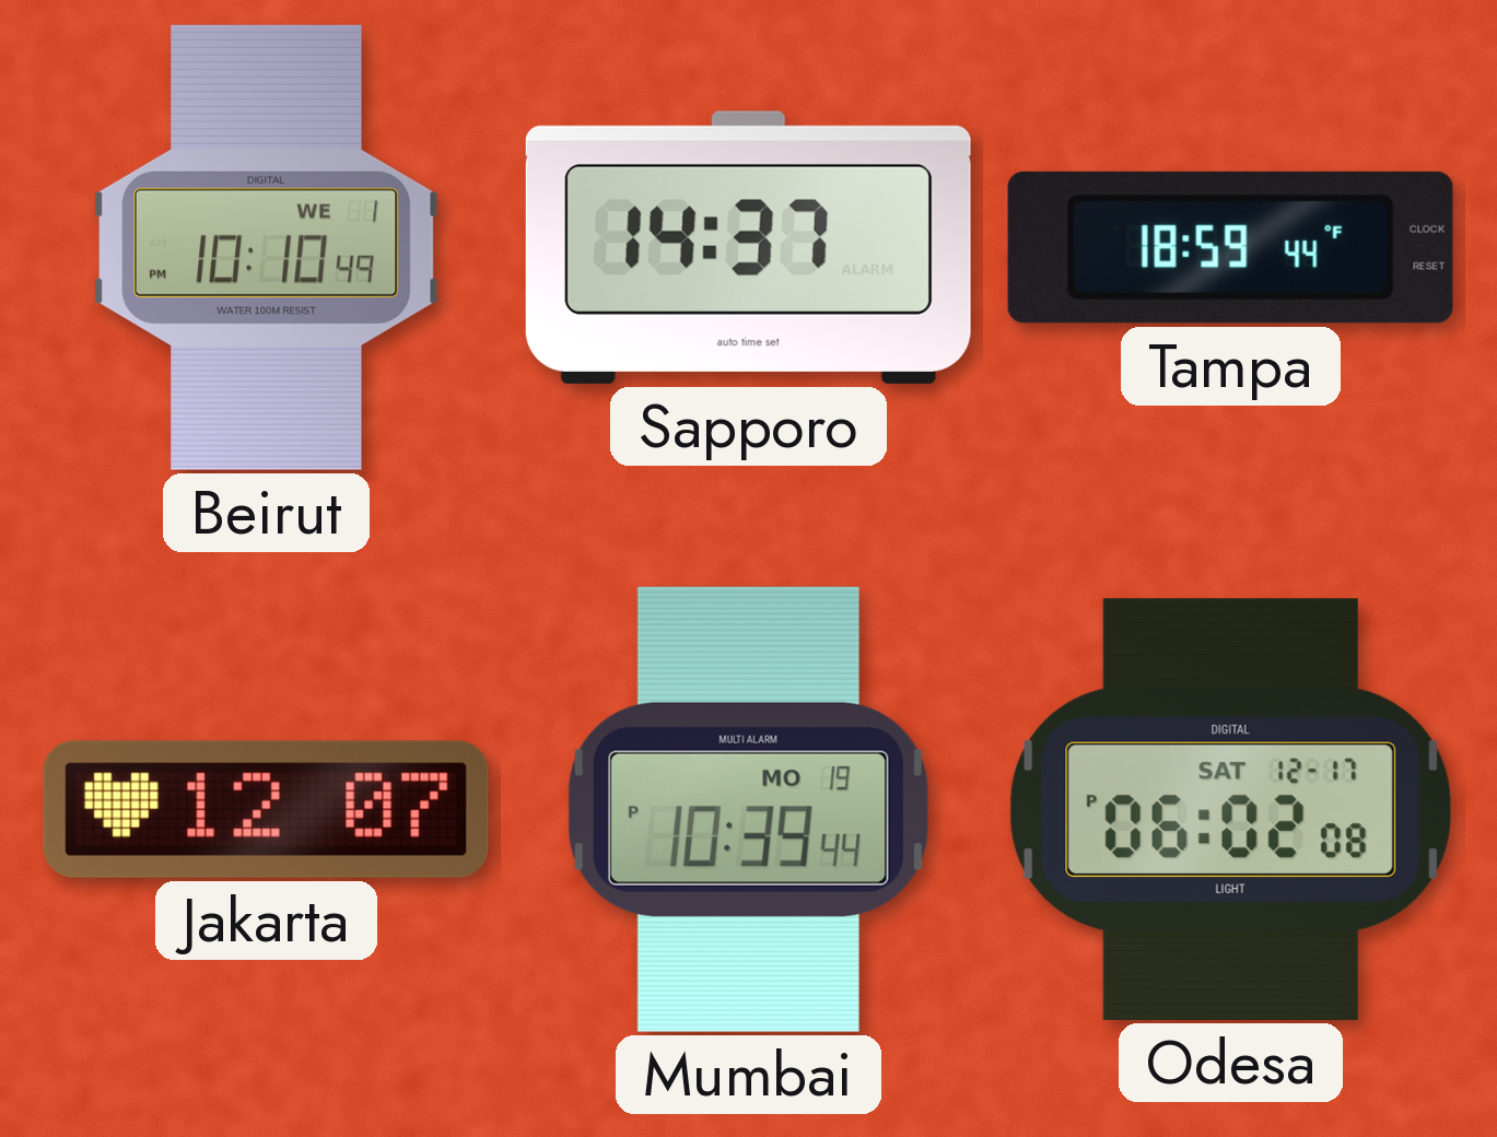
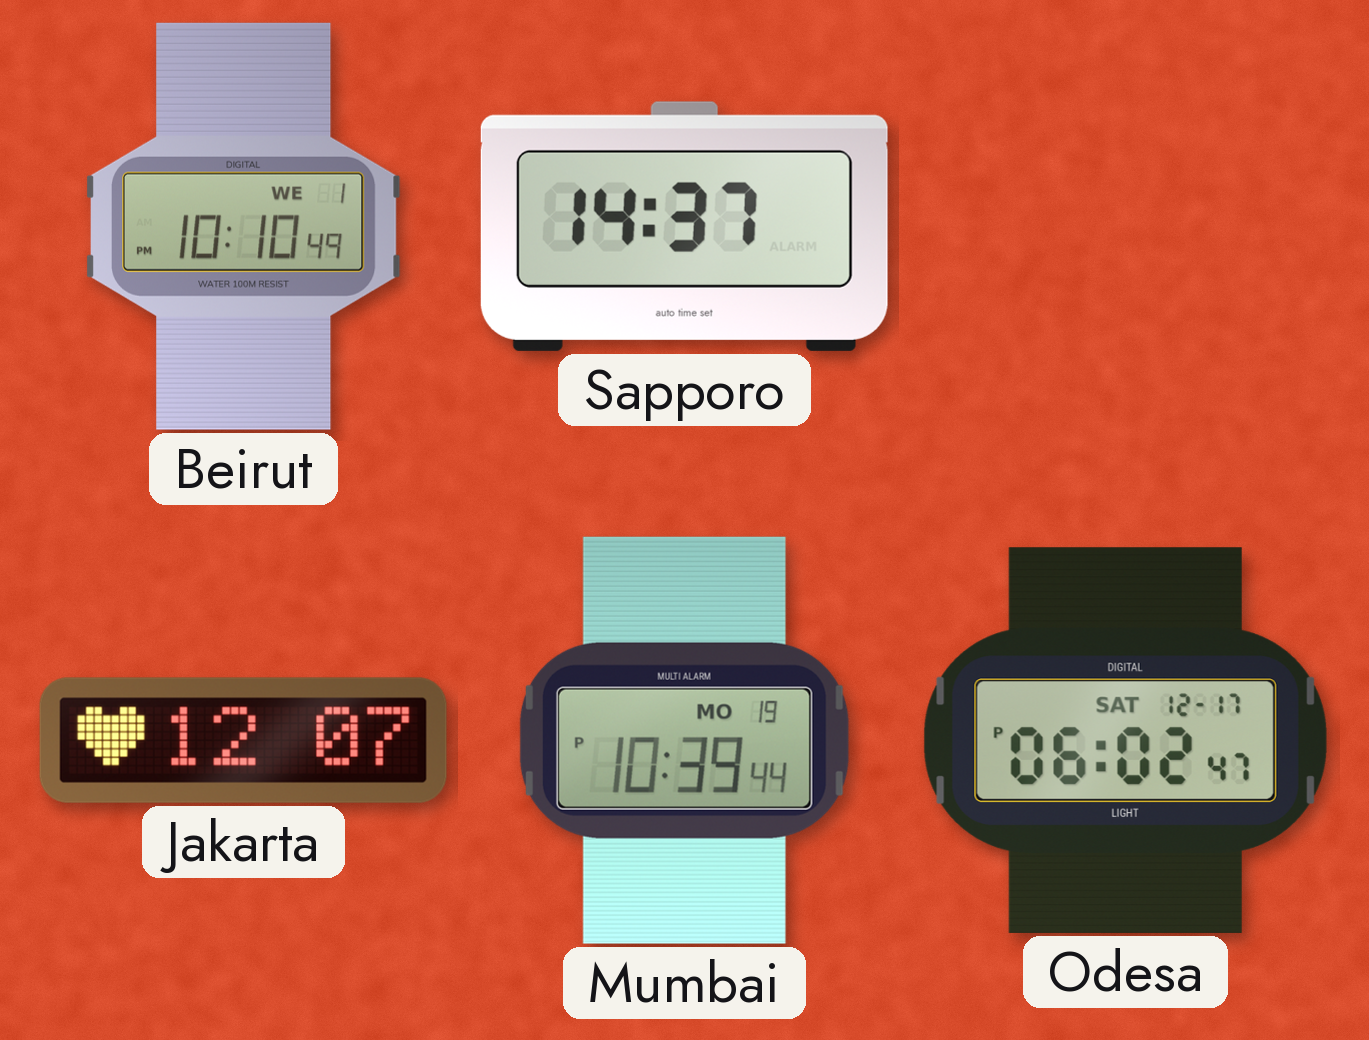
Tampa: 18:59 -> none
Odesa: 06:02:08 PM -> 06:02:47 PM
